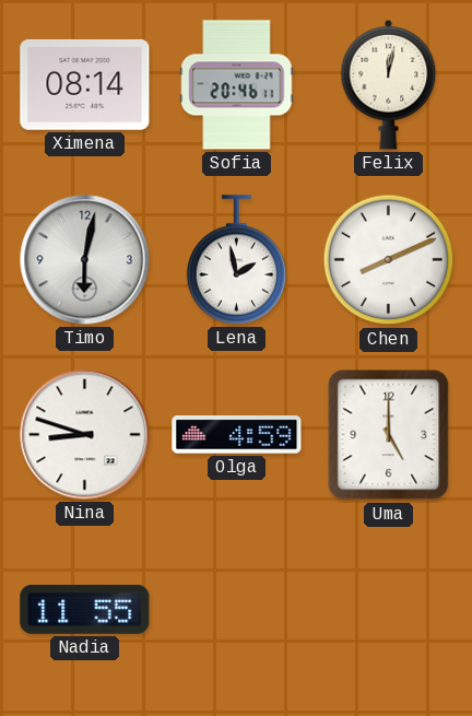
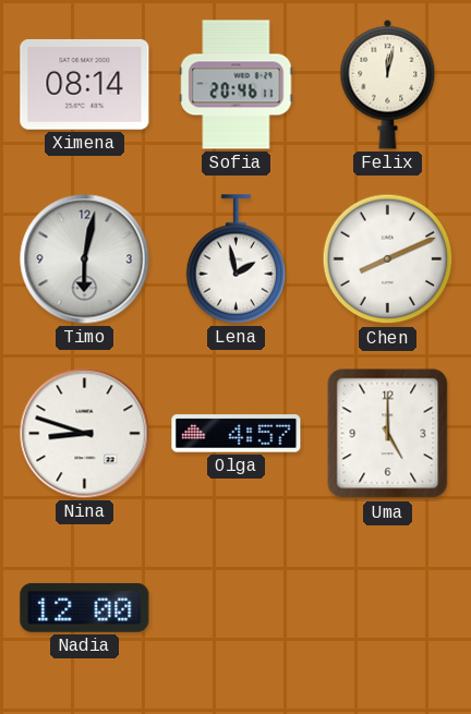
Olga: 4:59 -> 4:57
Nadia: 11:55 -> 12:00
